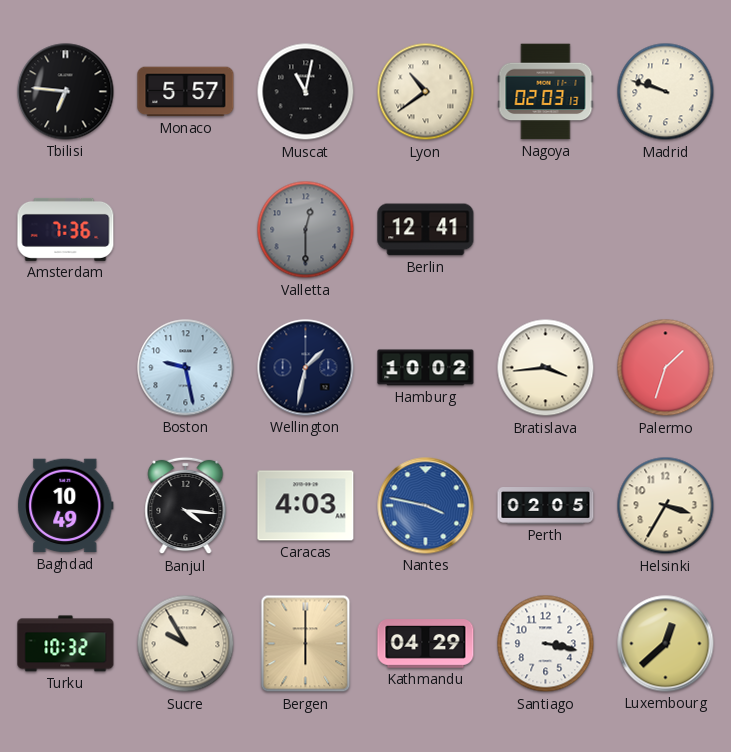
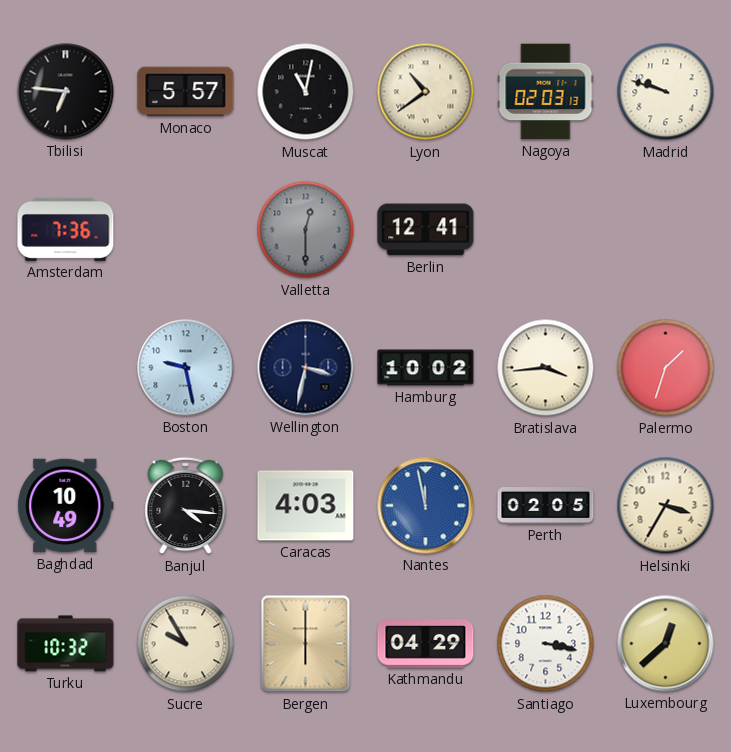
Wellington: 1:32 -> 3:32
Nantes: 3:47 -> 11:58
